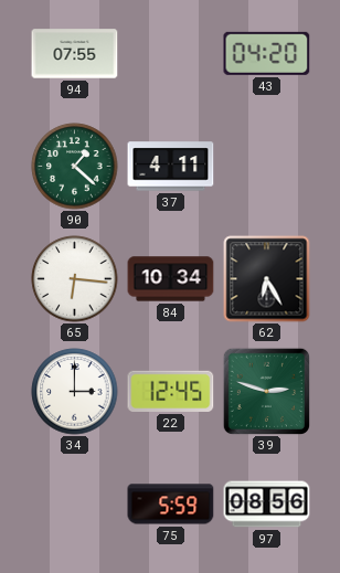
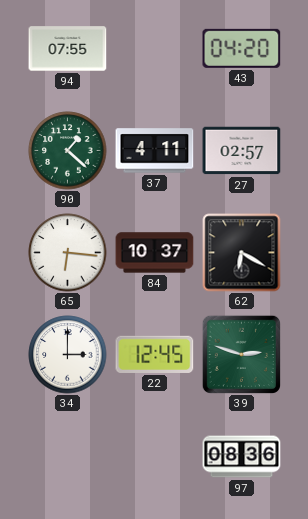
27: none -> 02:57
84: 10:34 -> 10:37
62: 6:25 -> 6:20
75: 5:59 -> none
97: 08:56 -> 08:36
